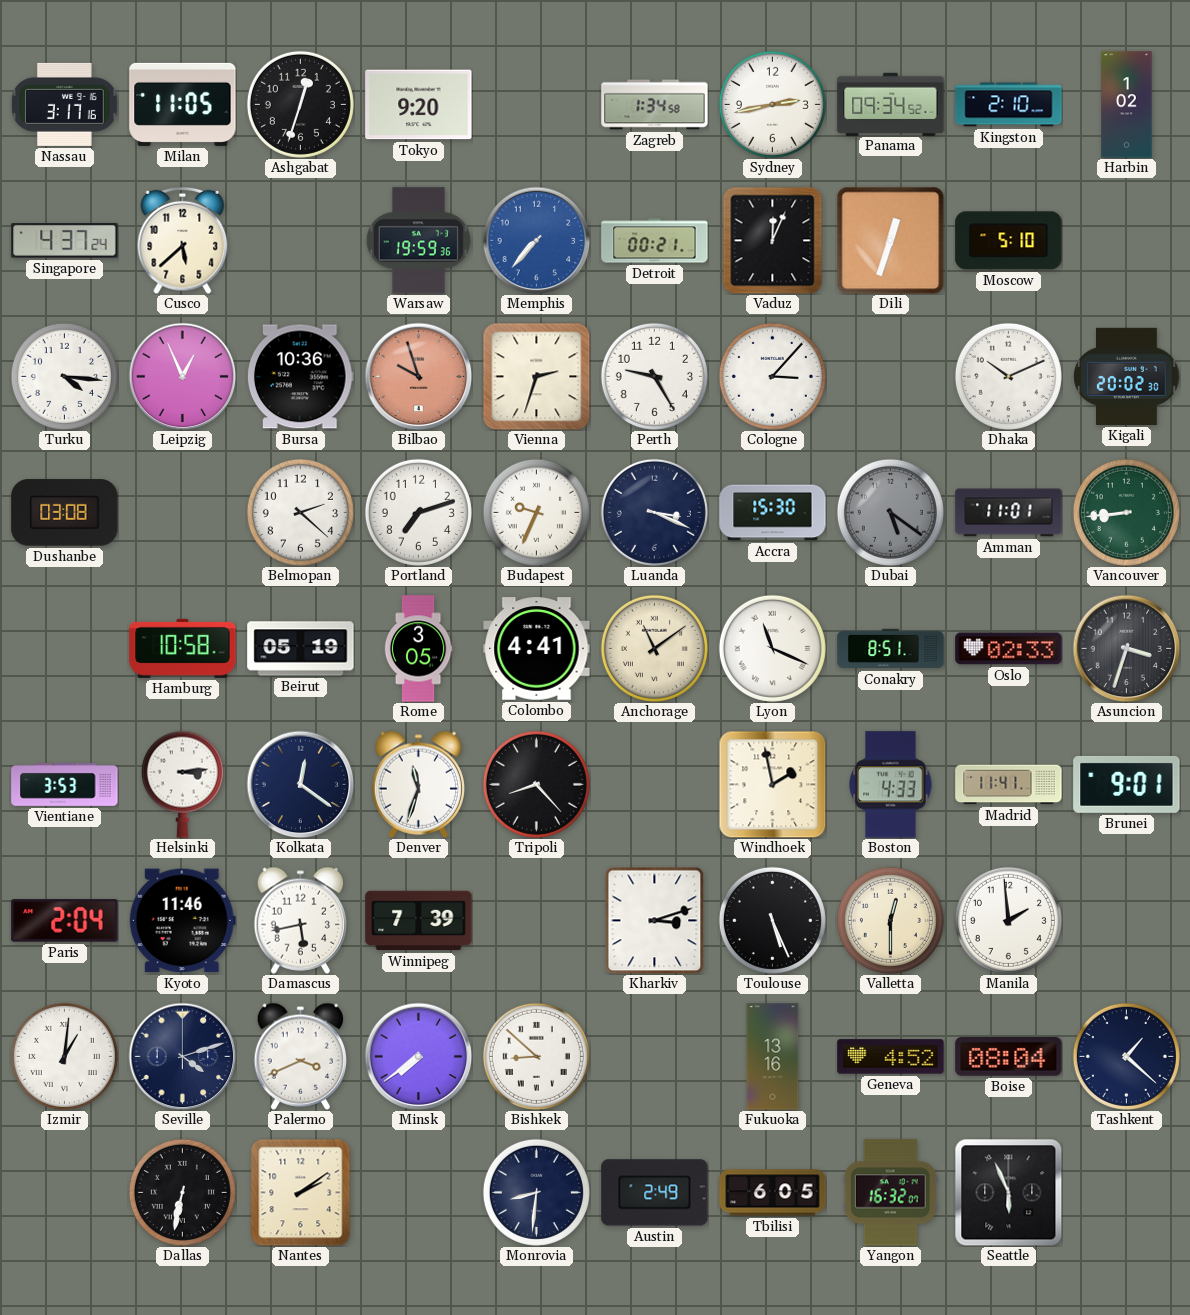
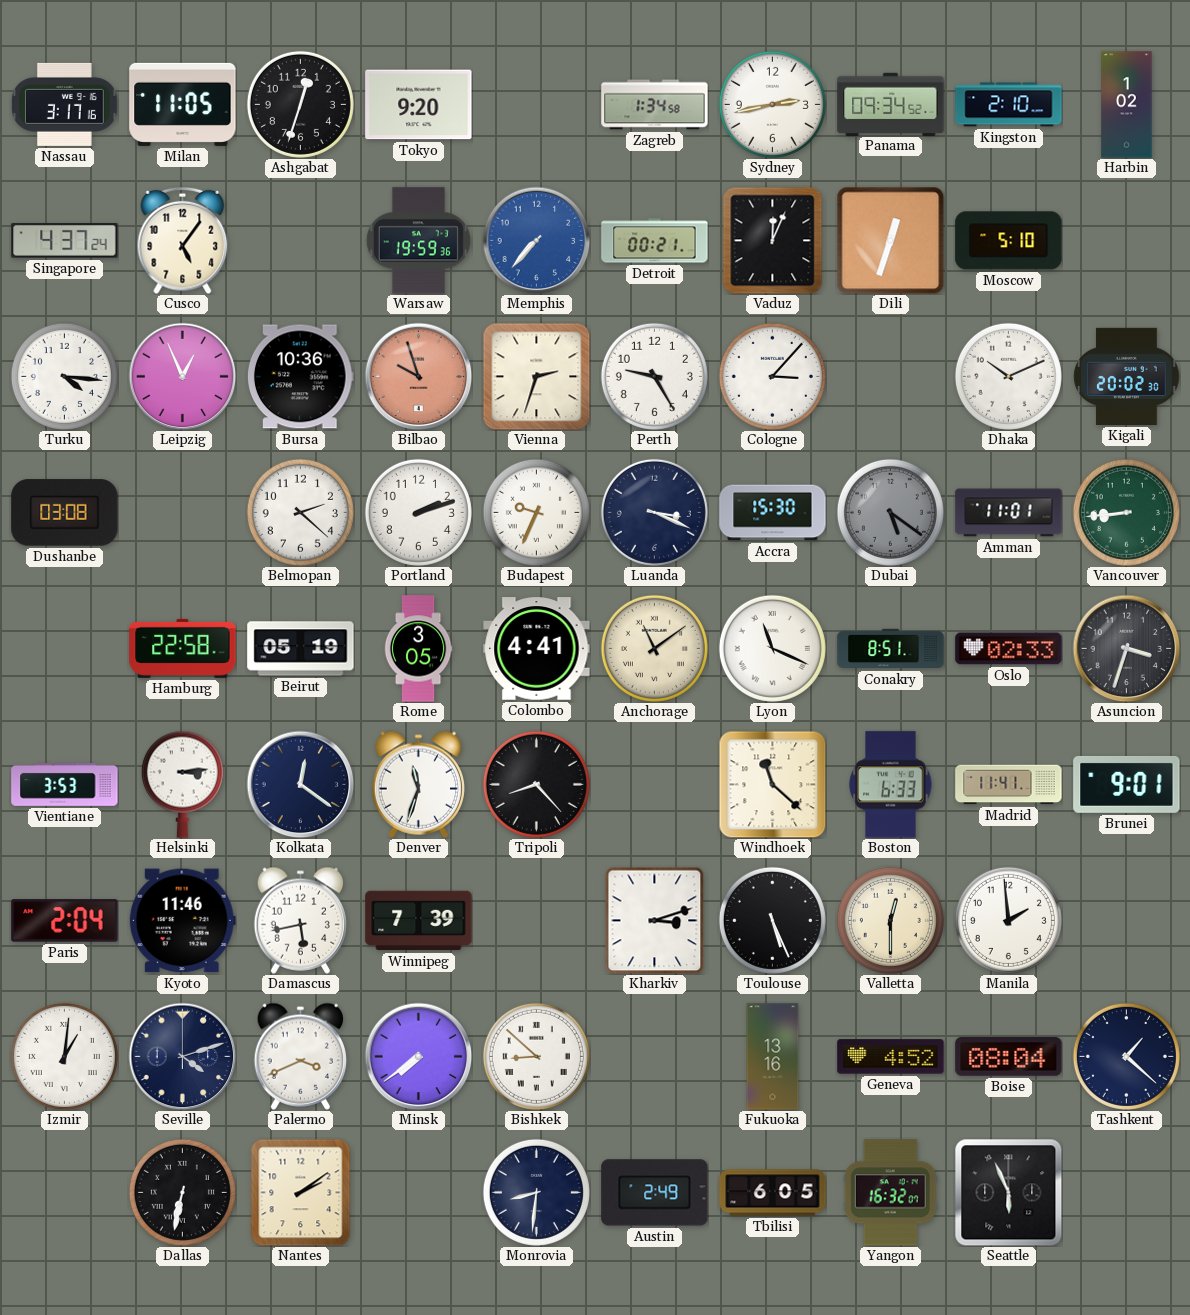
Cusco: 5:38 -> 5:06
Portland: 7:12 -> 2:12
Hamburg: 10:58 -> 22:58
Windhoek: 1:58 -> 11:22
Boston: 4:33 -> 6:33
